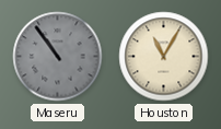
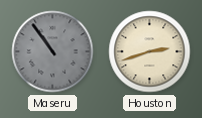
Houston: 11:05 -> 2:42
